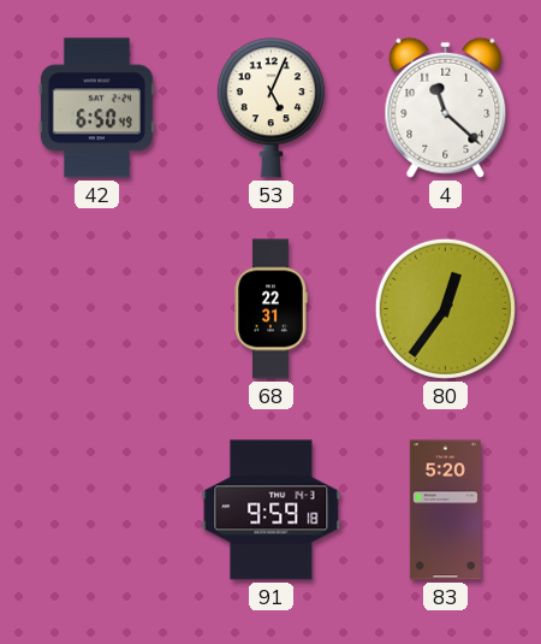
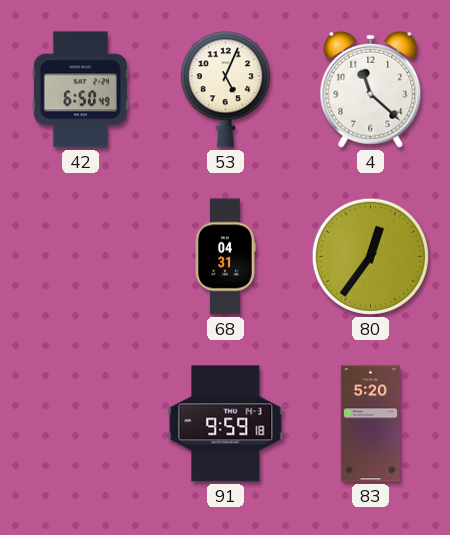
68: 22:31 -> 04:31
